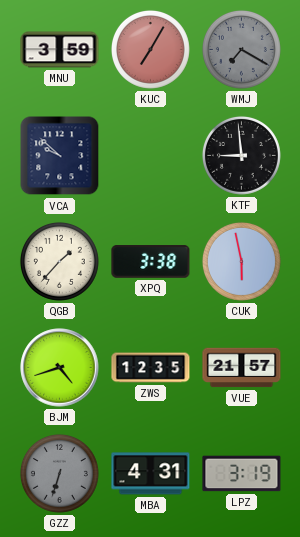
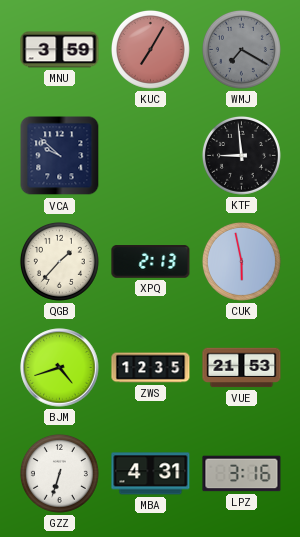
XPQ: 3:38 -> 2:13
VUE: 21:57 -> 21:53
GZZ dial: grey -> white
LPZ: 3:19 -> 3:16
